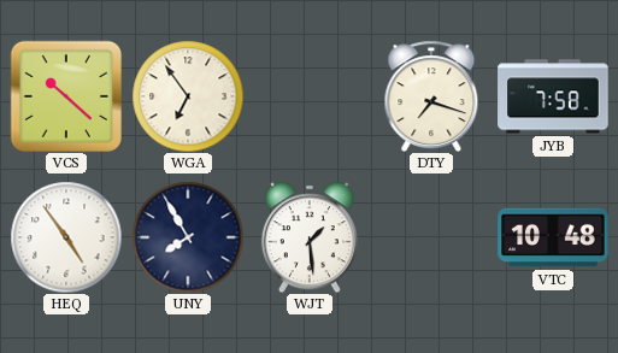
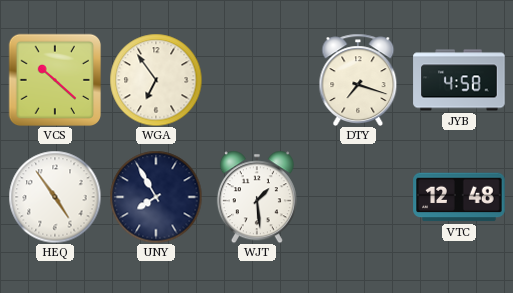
JYB: 7:58 -> 4:58
VTC: 10:48 -> 12:48
